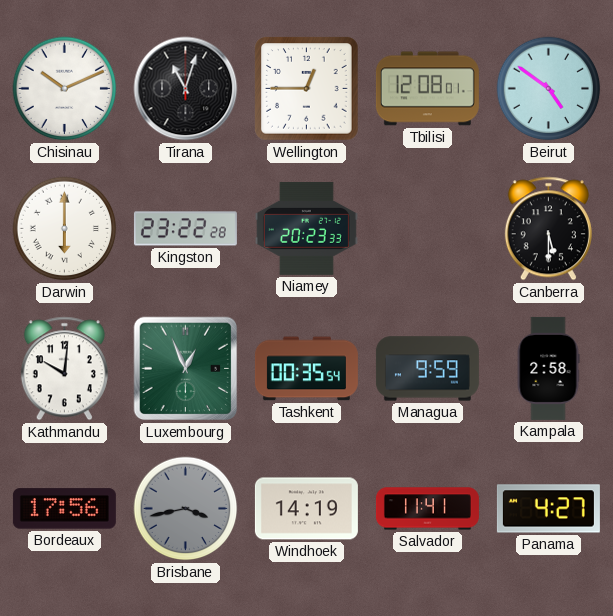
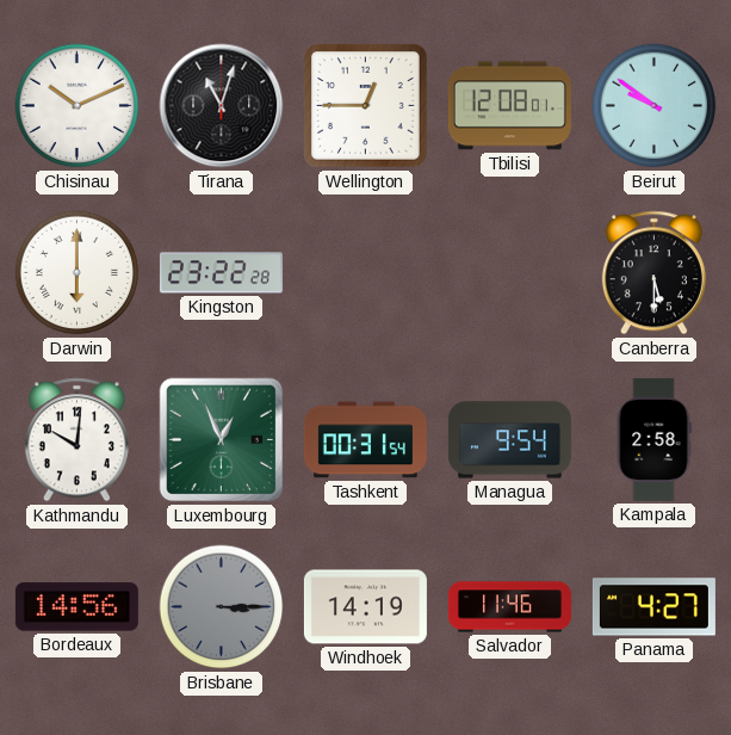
Beirut: 4:51 -> 9:51
Niamey: 20:23 -> none
Tashkent: 00:35 -> 00:31
Managua: 9:59 -> 9:54
Bordeaux: 17:56 -> 14:56
Brisbane: 3:43 -> 3:15
Salvador: 11:41 -> 11:46
